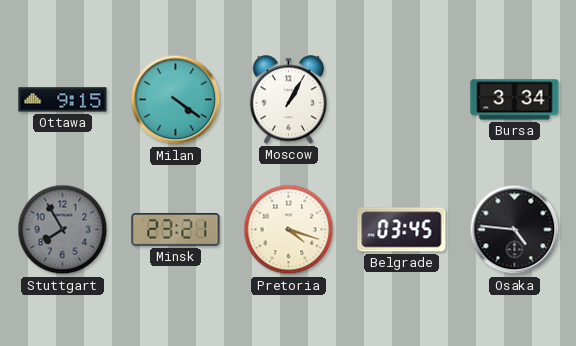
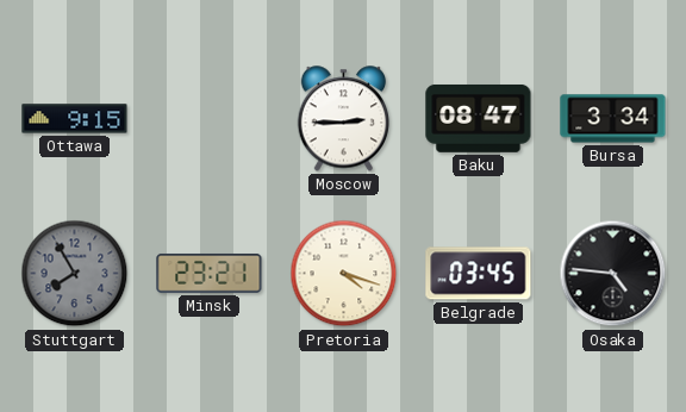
Milan: 4:21 -> none
Moscow: 1:05 -> 2:45
Baku: none -> 08:47
